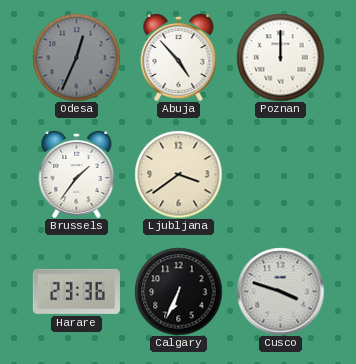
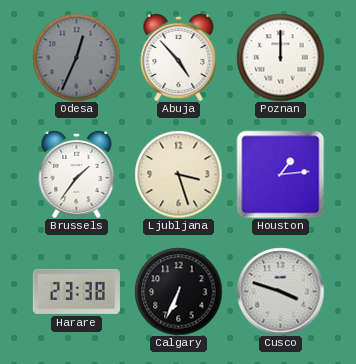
Ljubljana: 3:39 -> 3:27
Houston: none -> 1:14
Harare: 23:36 -> 23:38
